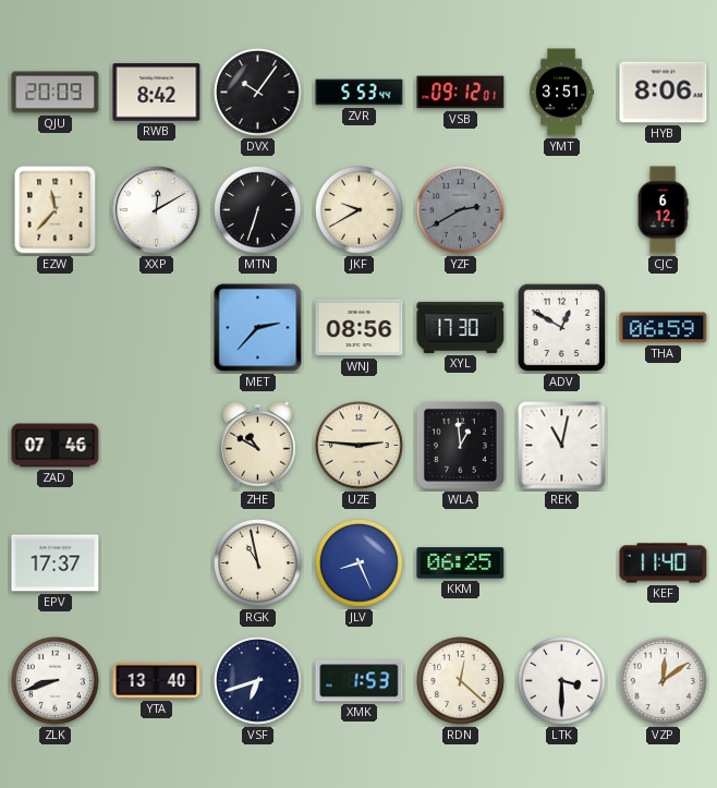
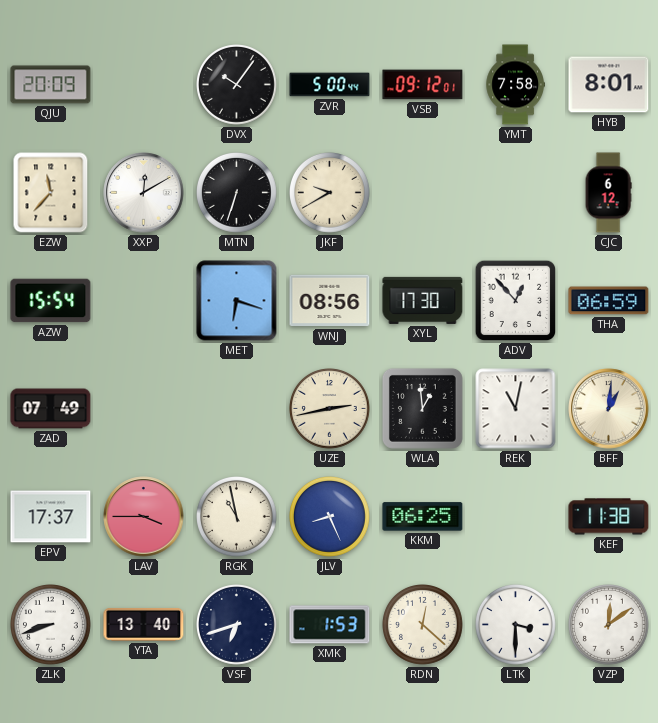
RWB: 8:42 -> none
ZVR: 5:53 -> 5:00
YMT: 3:51 -> 7:58
HYB: 8:06 -> 8:01
YZF: 2:40 -> none
AZW: none -> 15:54
MET: 2:37 -> 6:18
ADV: 12:50 -> 12:53
ZAD: 07:46 -> 07:49
ZHE: 10:50 -> none
UZE: 2:46 -> 2:43
BFF: none -> 1:01
LAV: none -> 3:45
KEF: 11:40 -> 11:38
